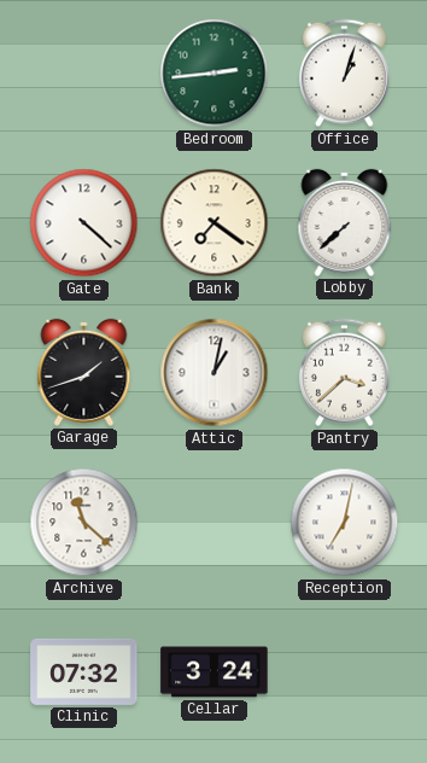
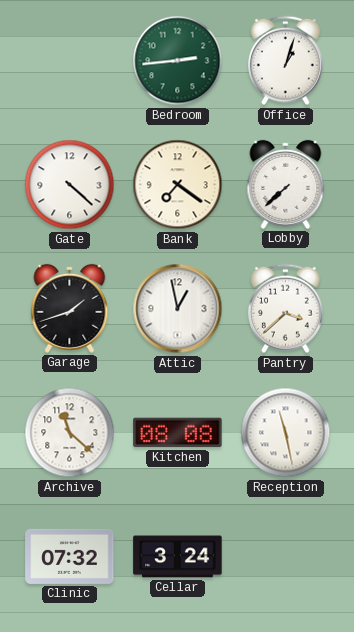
Attic: 1:02 -> 12:58
Kitchen: none -> 08:08
Reception: 7:02 -> 11:28
